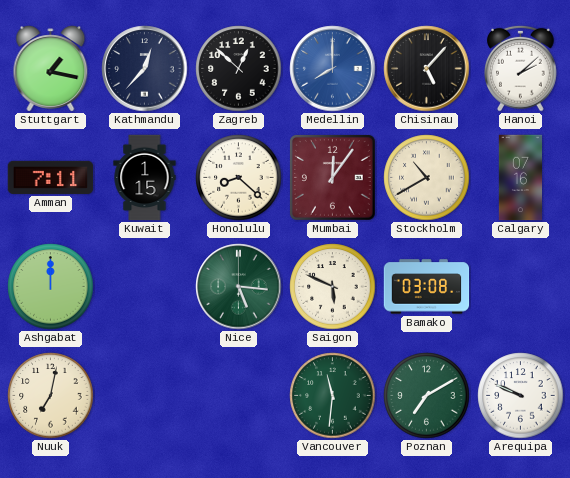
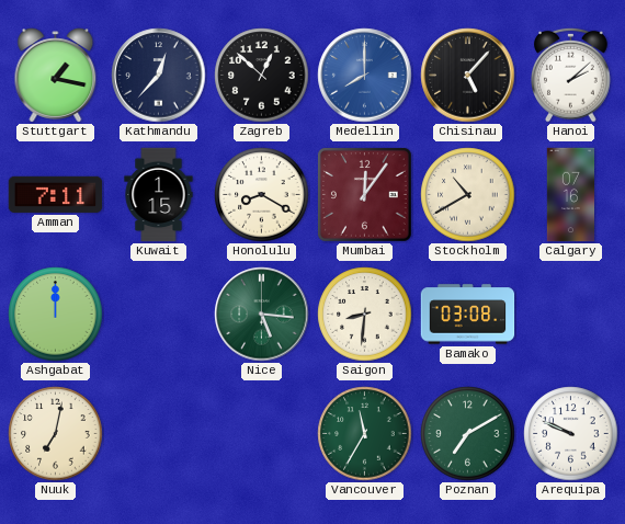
Honolulu: 8:22 -> 8:20
Saigon: 5:49 -> 8:31
Vancouver: 11:31 -> 11:35
